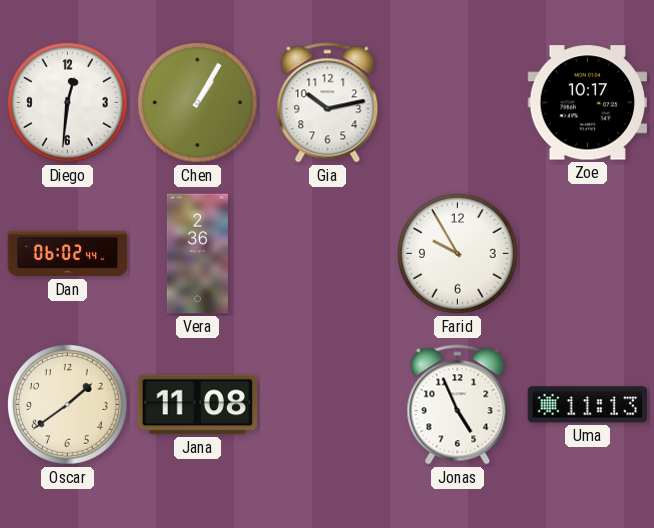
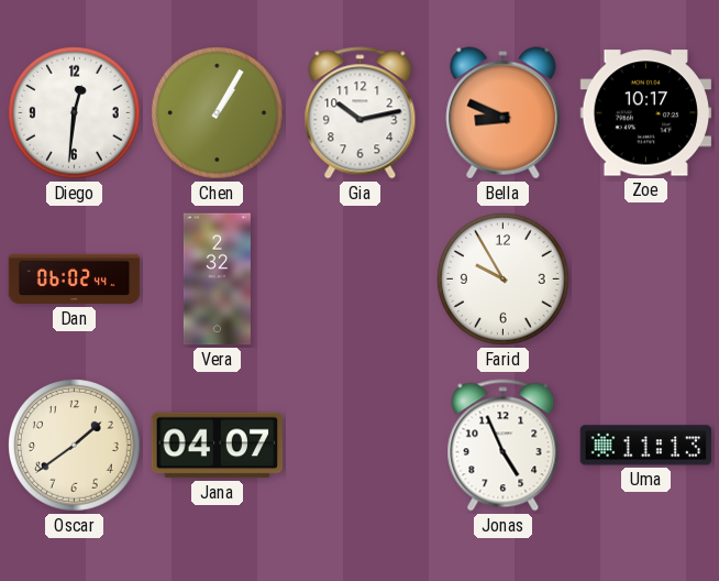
Bella: none -> 8:49
Vera: 2:36 -> 2:32
Jana: 11:08 -> 04:07
